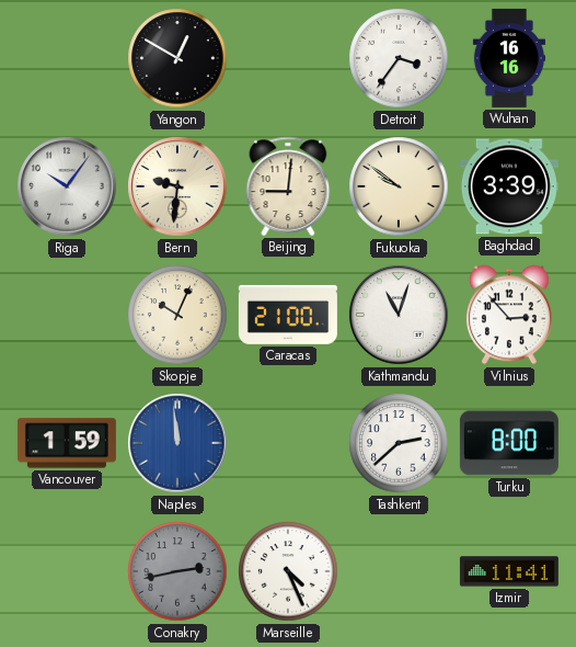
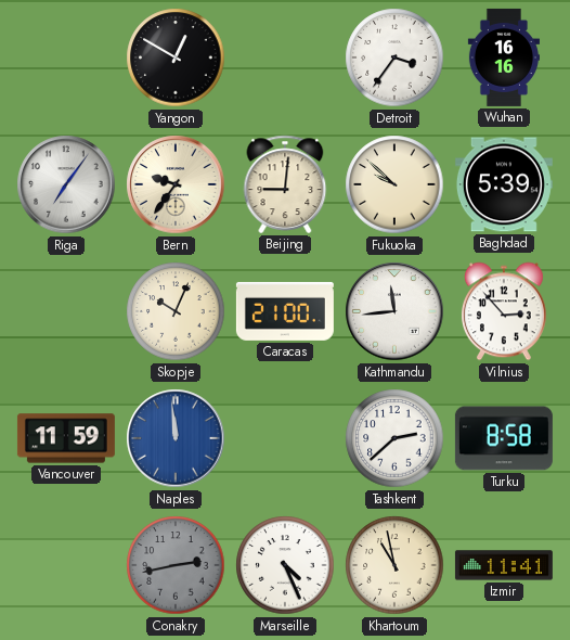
Riga: 10:06 -> 7:06
Bern: 9:31 -> 9:36
Fukuoka: 9:51 -> 9:52
Baghdad: 3:39 -> 5:39
Kathmandu: 11:03 -> 11:44
Vancouver: 1:59 -> 11:59
Turku: 8:00 -> 8:58
Khartoum: none -> 10:58
